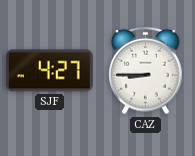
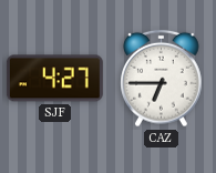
CAZ: 8:45 -> 6:45
